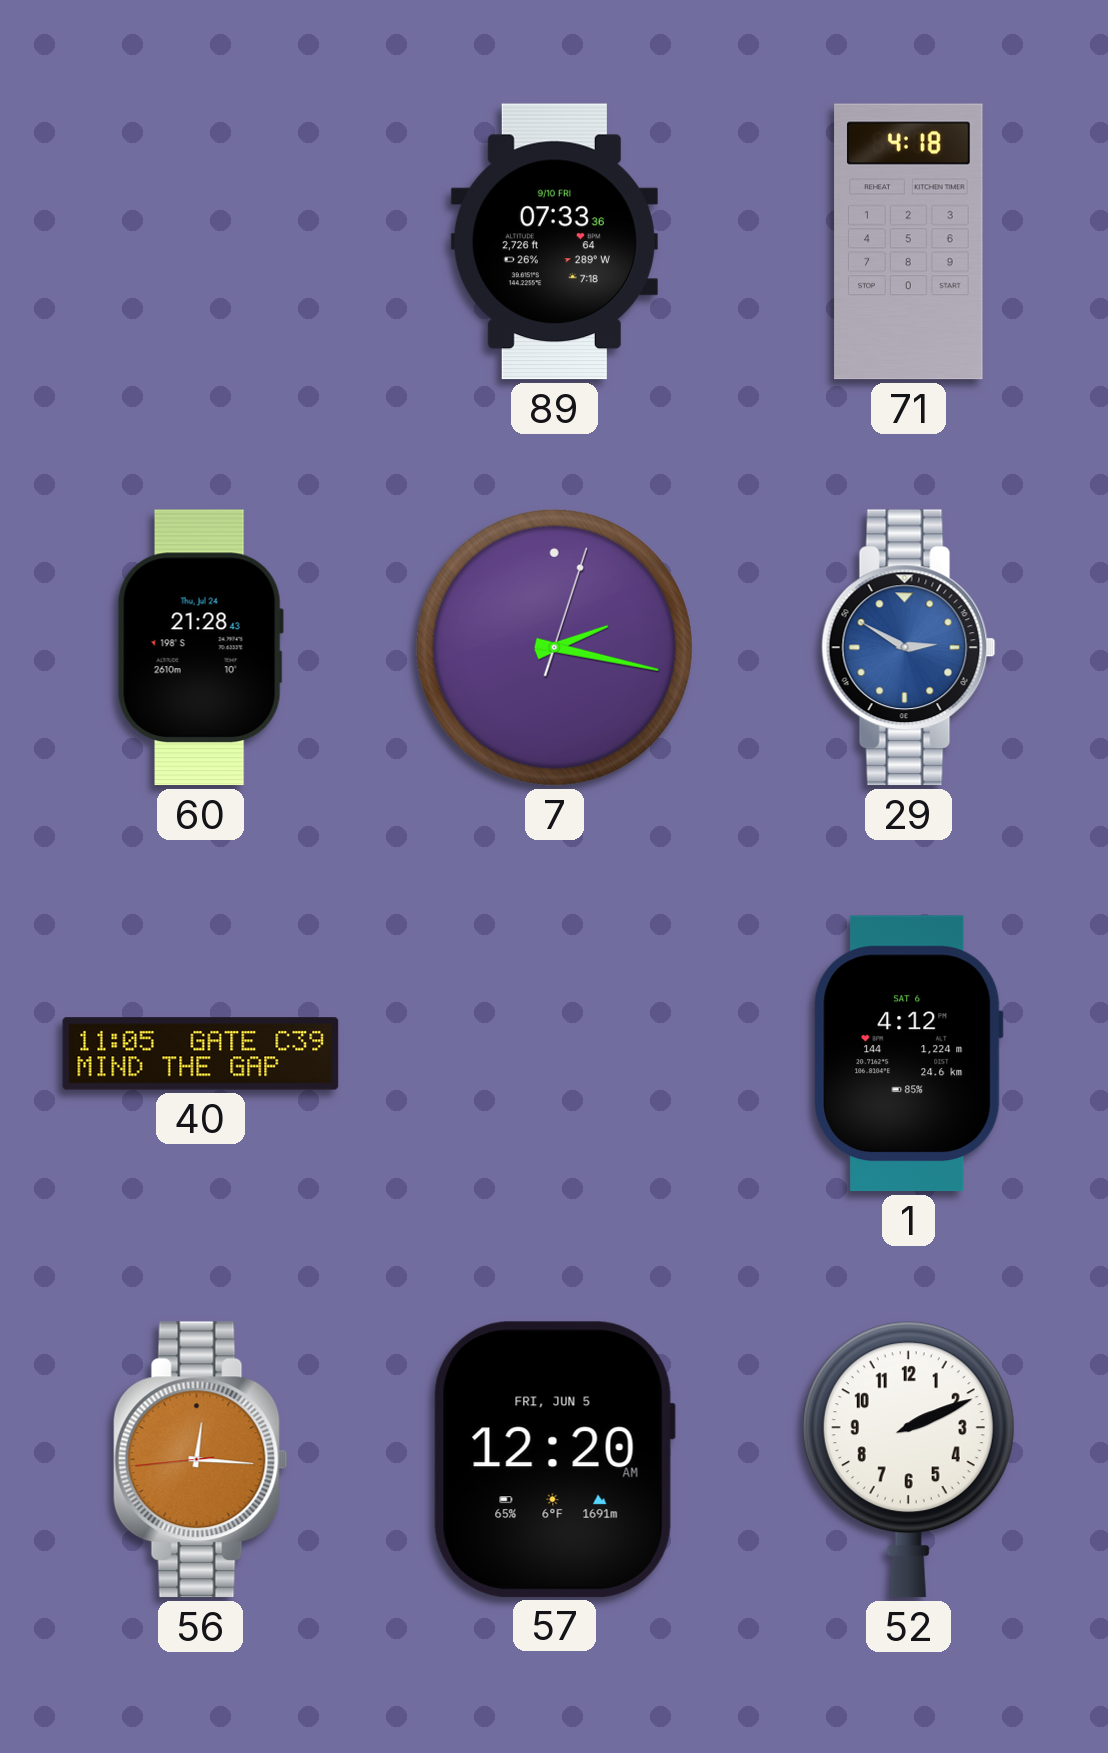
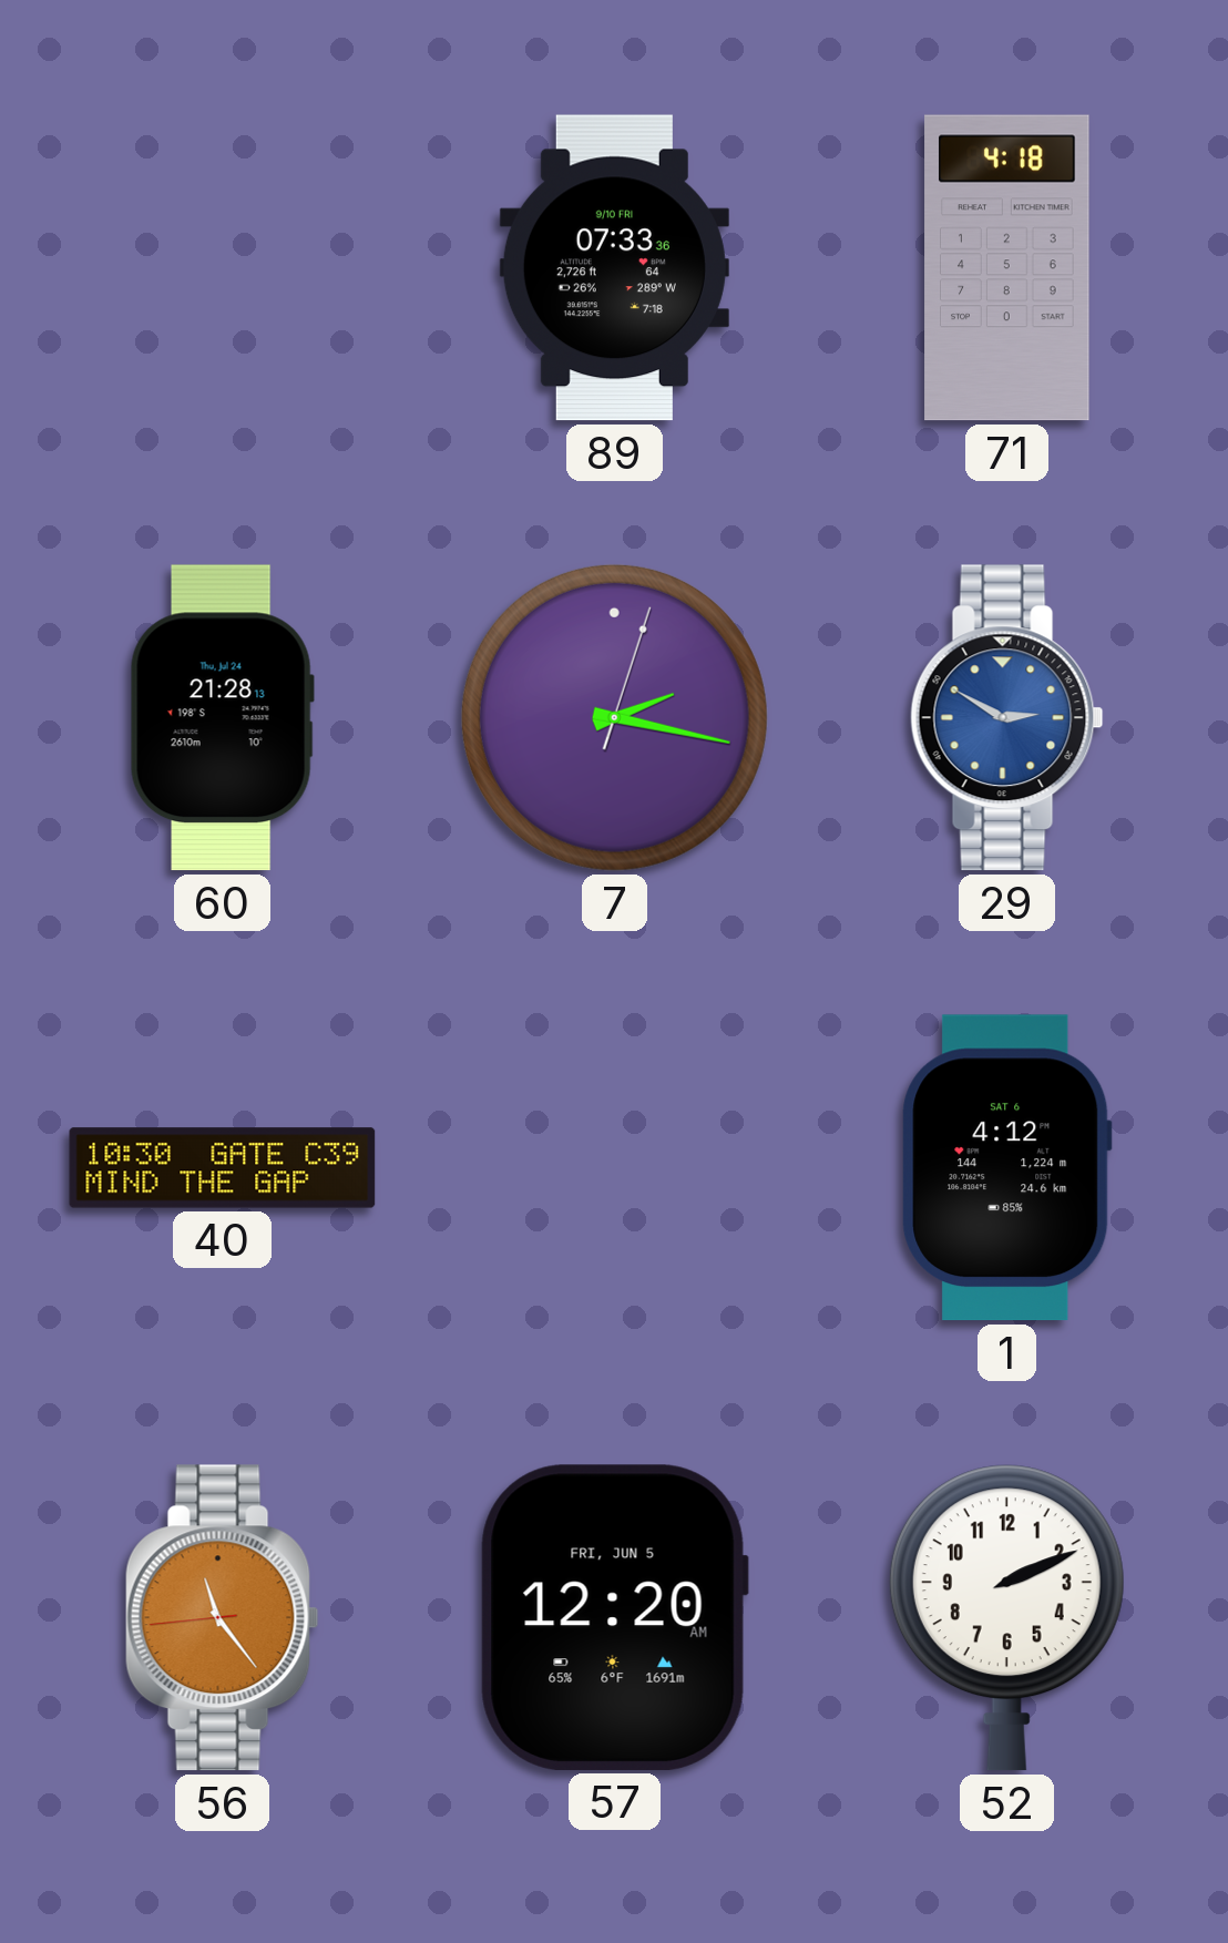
60: 21:28:43 -> 21:28:13
40: 11:05 -> 10:30
56: 12:15 -> 11:23
